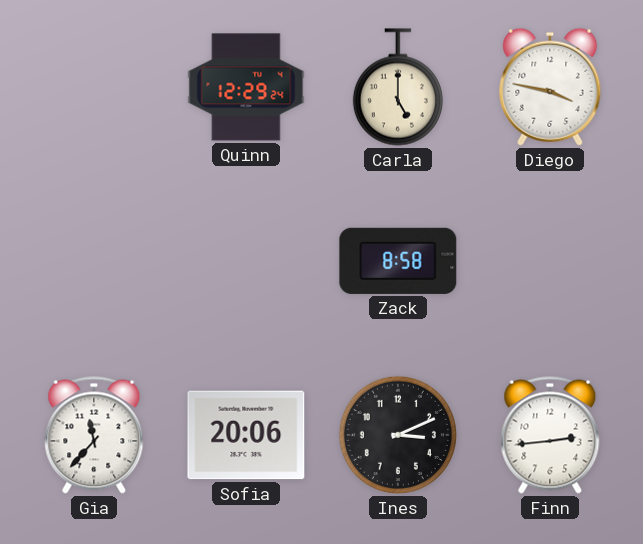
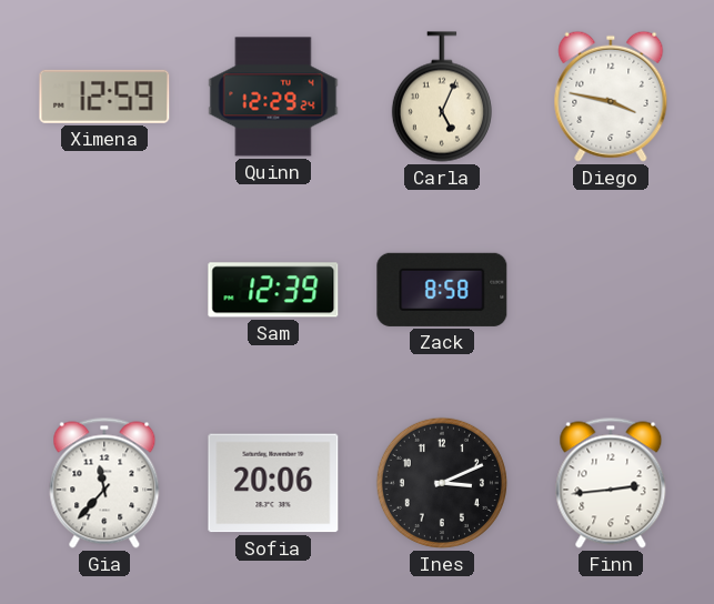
Ximena: none -> 12:59
Carla: 5:00 -> 5:04
Sam: none -> 12:39
